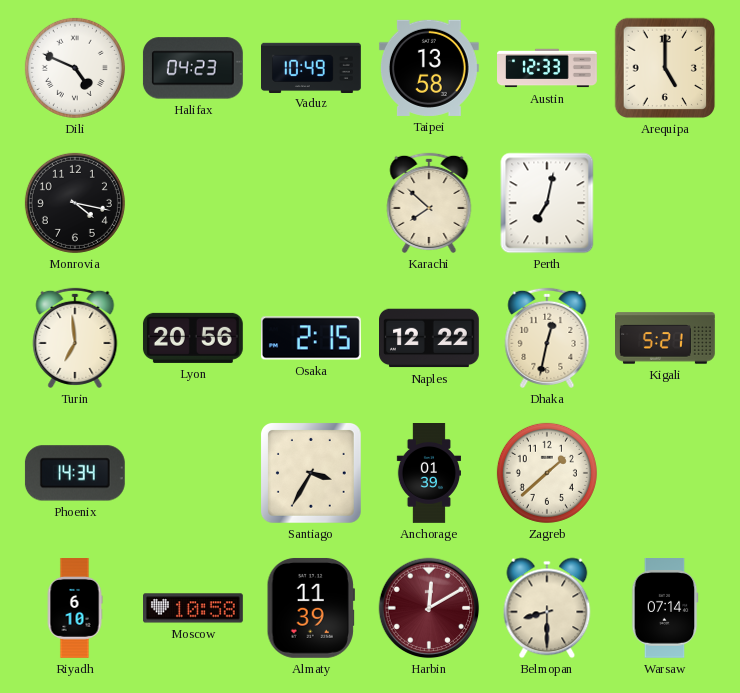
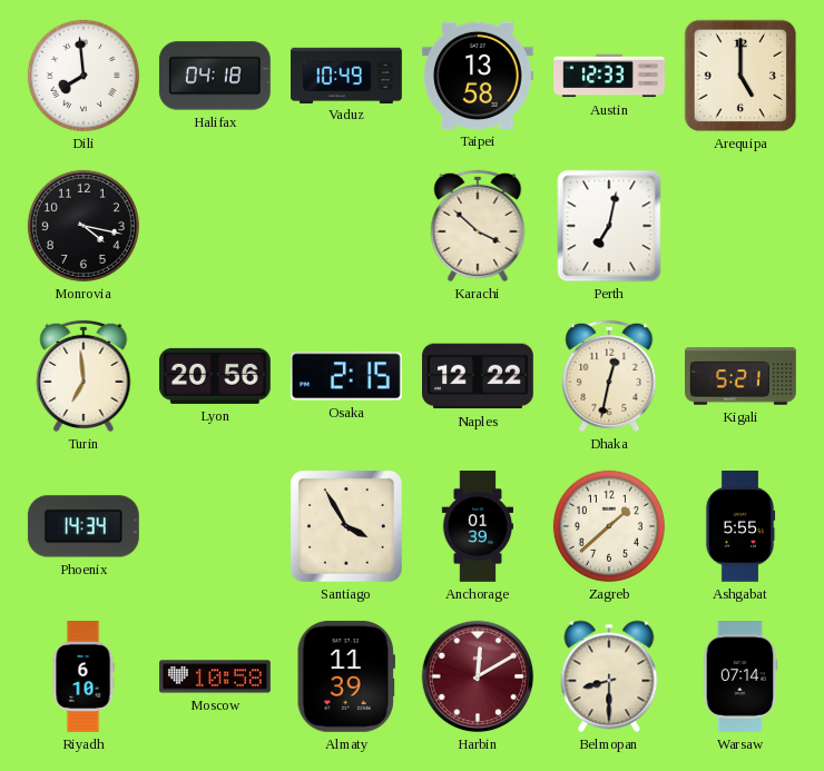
Dili: 4:49 -> 7:59
Halifax: 04:23 -> 04:18
Karachi: 7:52 -> 3:52
Santiago: 3:35 -> 3:55
Ashgabat: none -> 5:55
